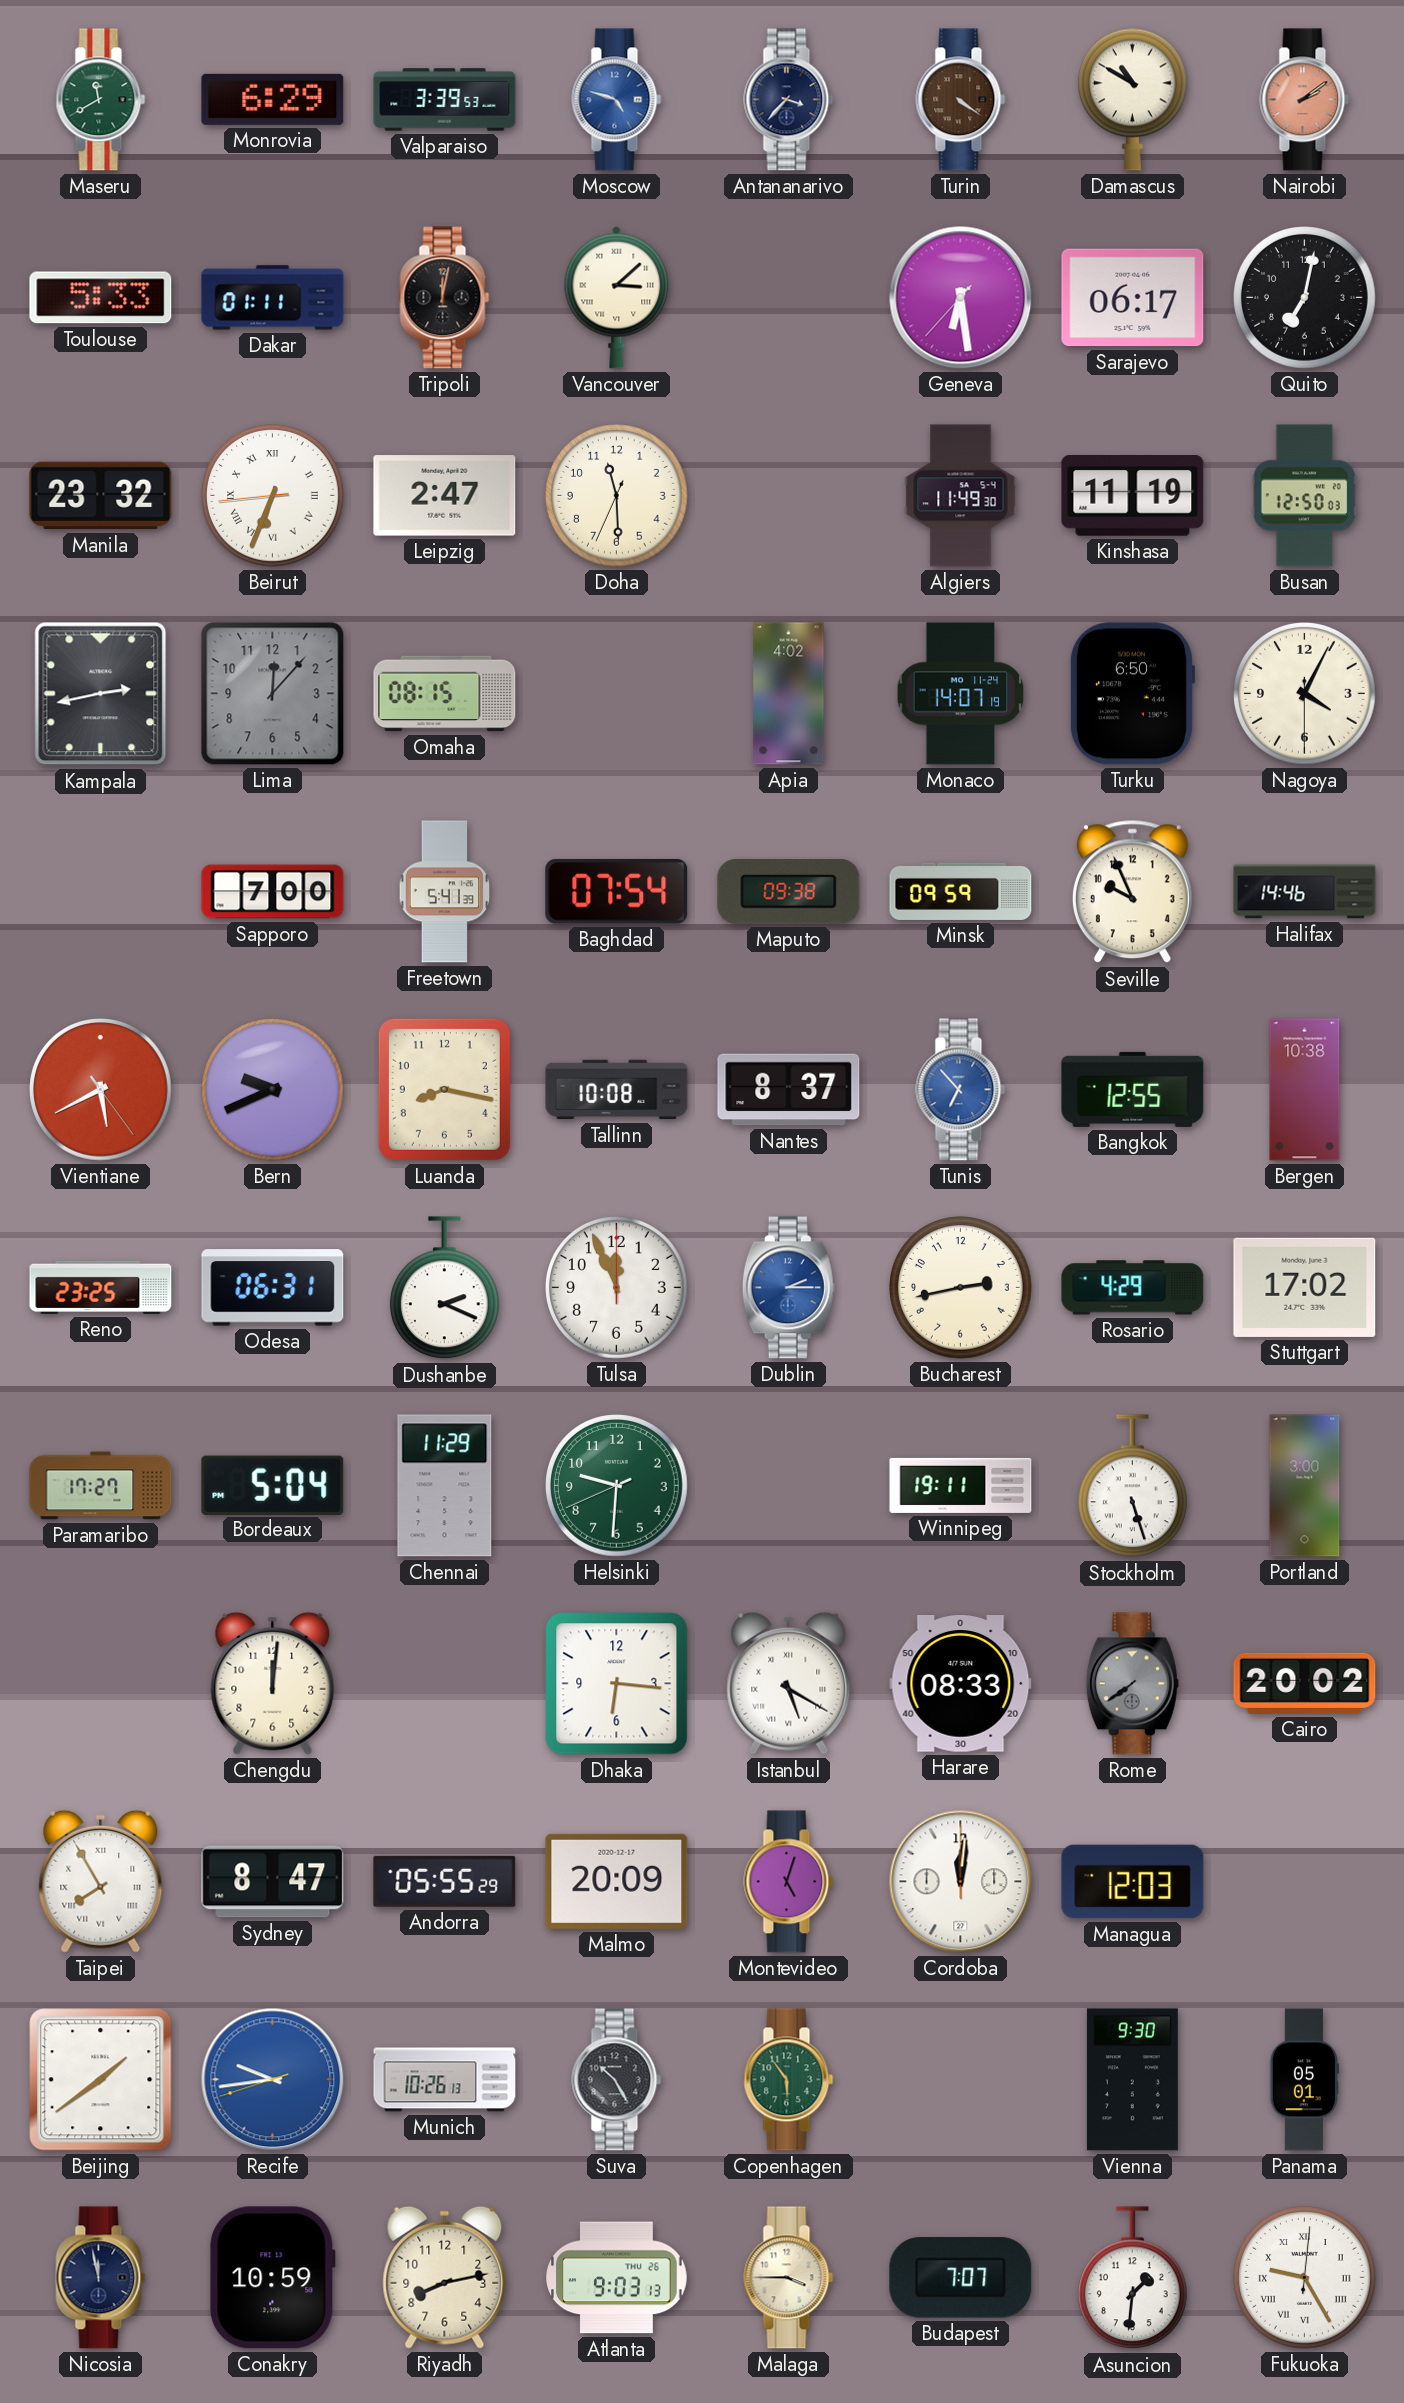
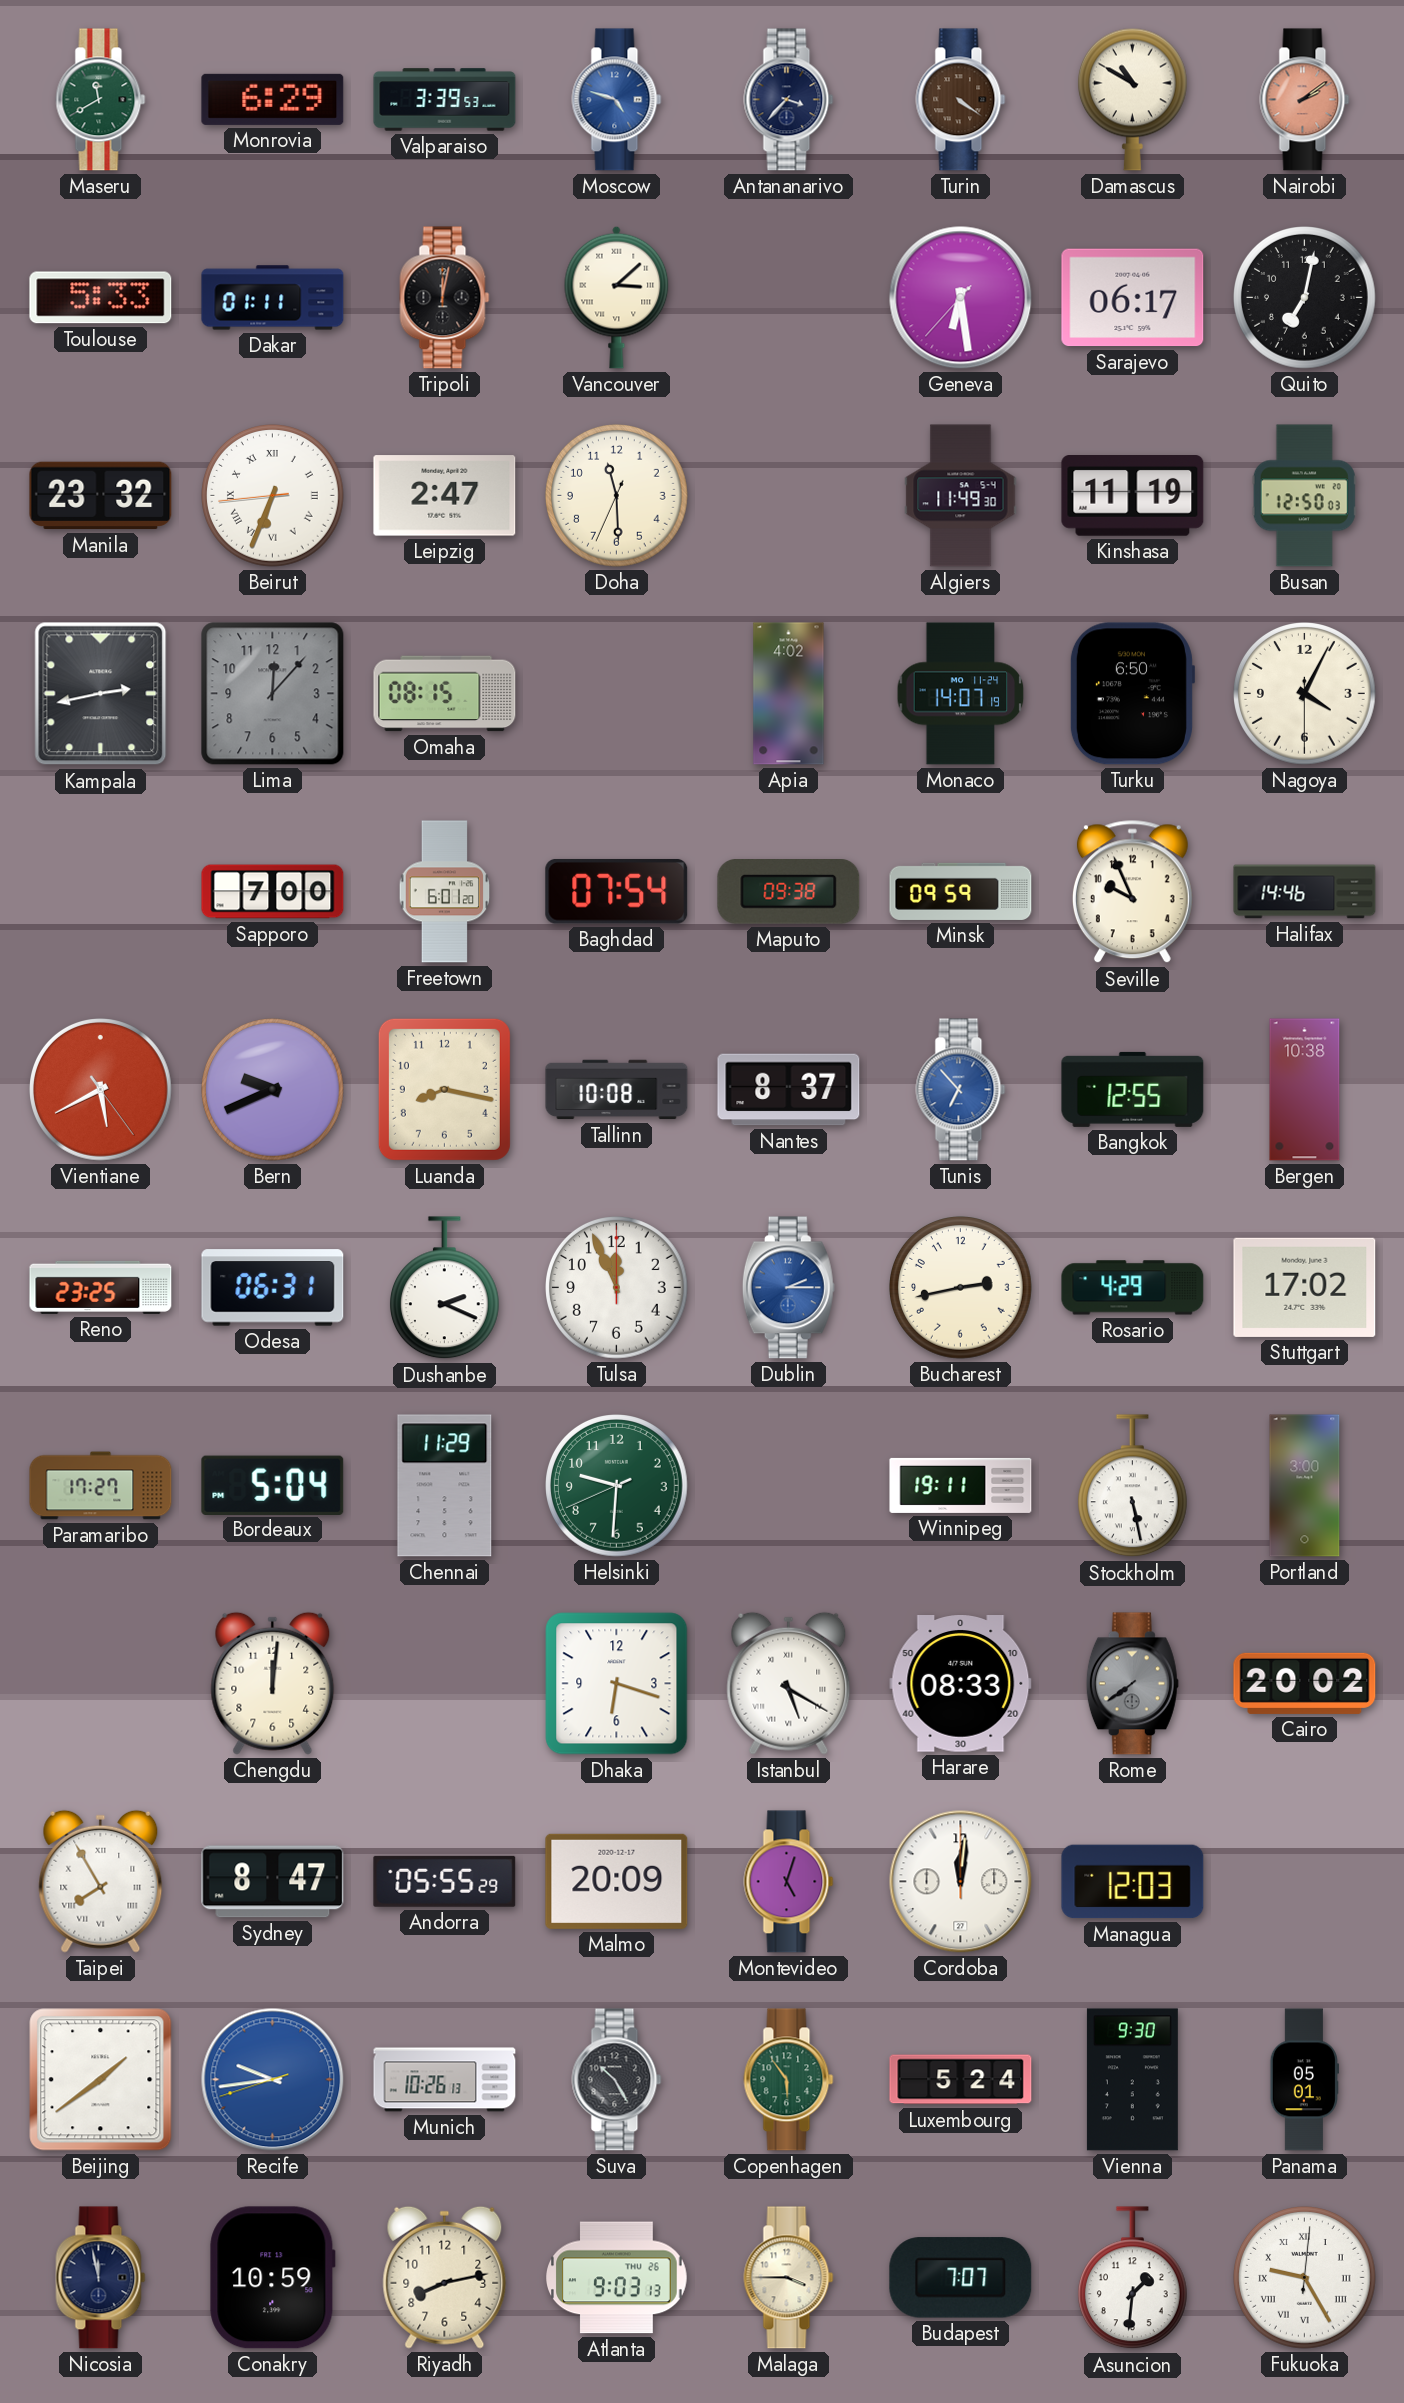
Freetown: 5:41 -> 6:01
Stockholm: 5:27 -> 5:28
Dhaka: 6:16 -> 6:18
Luxembourg: none -> 5:24
